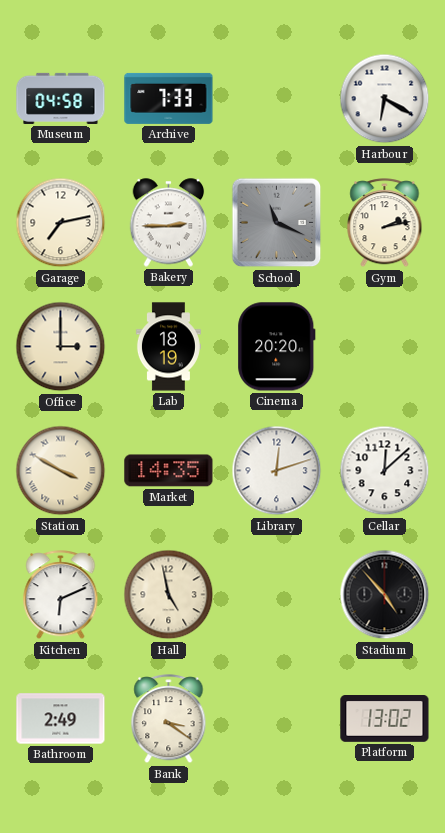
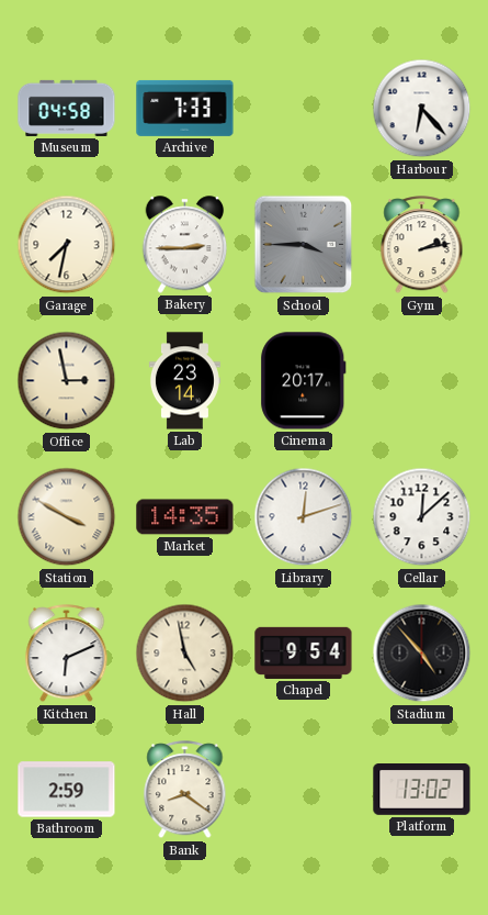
Harbour: 6:20 -> 6:23
Garage: 7:13 -> 7:32
School: 11:19 -> 3:45
Office: 3:00 -> 2:58
Lab: 18:19 -> 23:14
Cinema: 20:20 -> 20:17
Chapel: none -> 9:54
Bathroom: 2:49 -> 2:59
Bank: 3:21 -> 8:21
